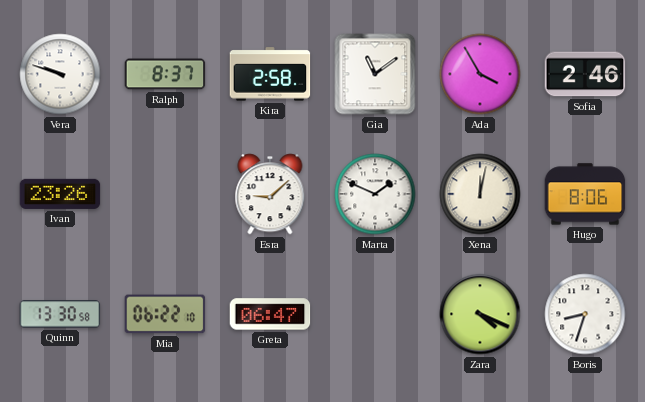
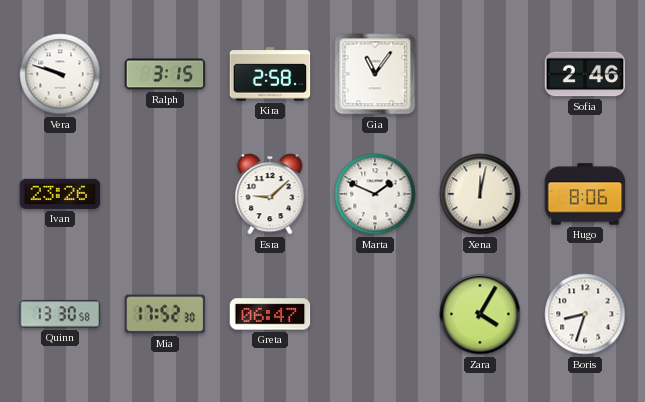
Ralph: 8:37 -> 3:15
Gia: 11:09 -> 11:06
Ada: 3:55 -> none
Mia: 06:22 -> 17:52
Zara: 4:19 -> 4:05
